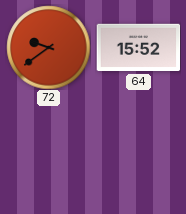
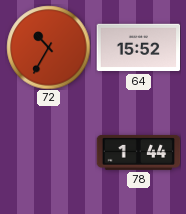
72: 9:39 -> 10:35
78: none -> 1:44
